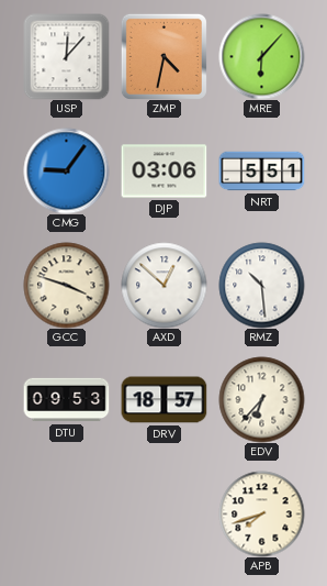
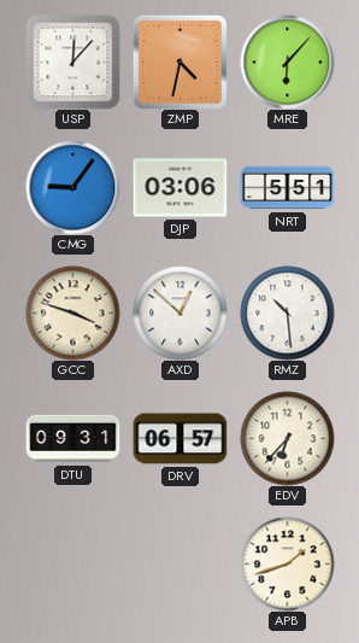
DTU: 09:53 -> 09:31
DRV: 18:57 -> 06:57
APB: 7:42 -> 1:42
